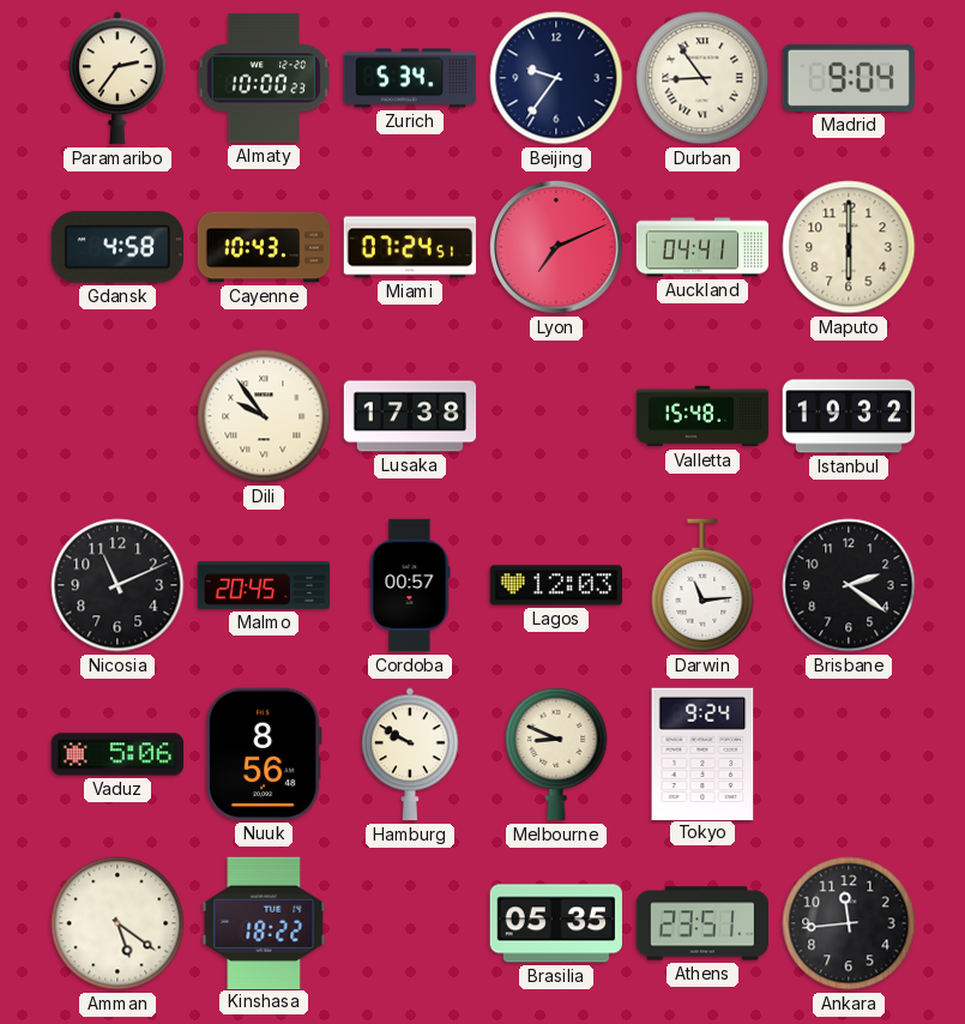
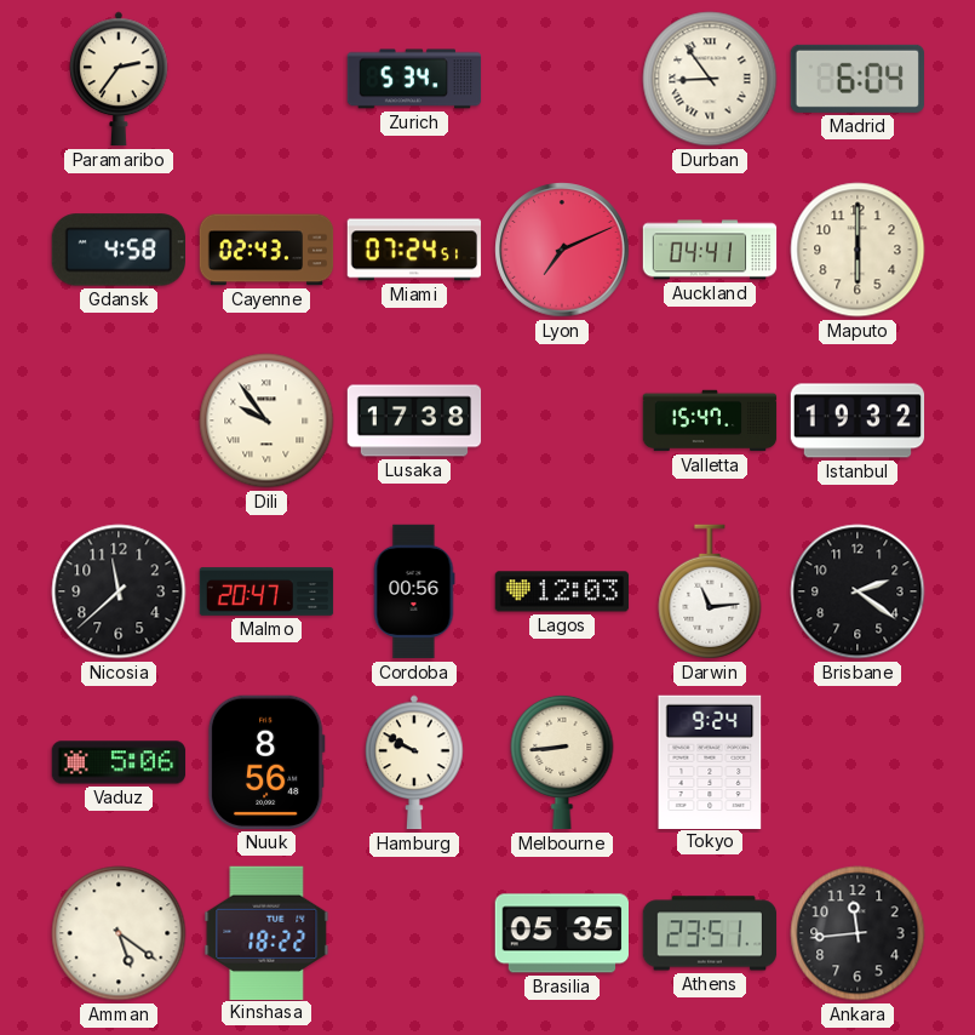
Almaty: 10:00 -> none
Beijing: 9:36 -> none
Madrid: 9:04 -> 6:04
Cayenne: 10:43 -> 02:43
Valletta: 15:48 -> 15:47
Nicosia: 11:11 -> 11:38
Malmo: 20:45 -> 20:47
Cordoba: 00:57 -> 00:56
Melbourne: 8:49 -> 8:44
